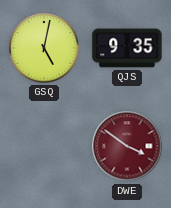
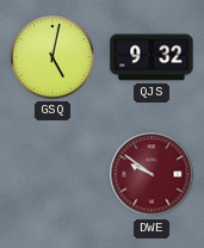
QJS: 9:35 -> 9:32
DWE: 3:51 -> 9:51
